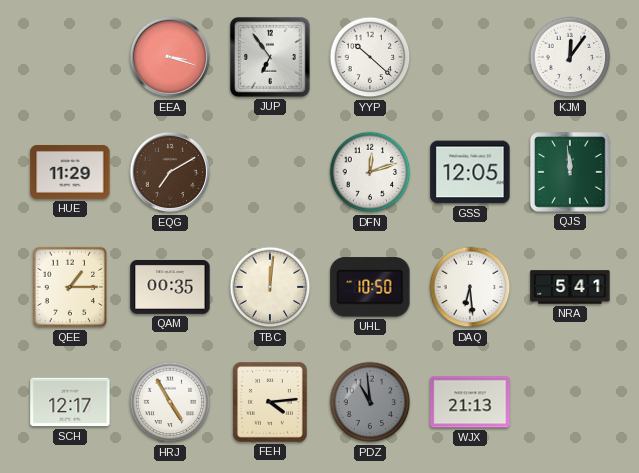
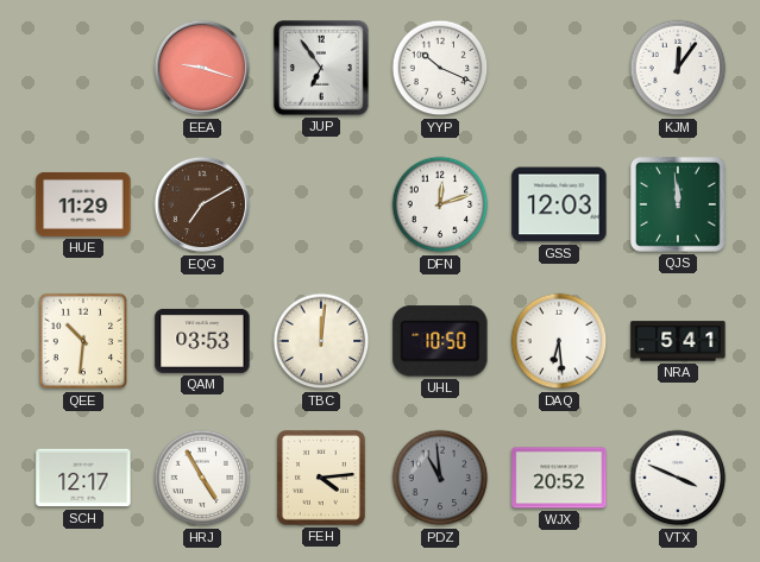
EEA: 3:18 -> 9:18
YYP: 10:22 -> 10:19
GSS: 12:05 -> 12:03
QEE: 1:15 -> 10:31
QAM: 00:35 -> 03:53
WJX: 21:13 -> 20:52
VTX: none -> 3:49
